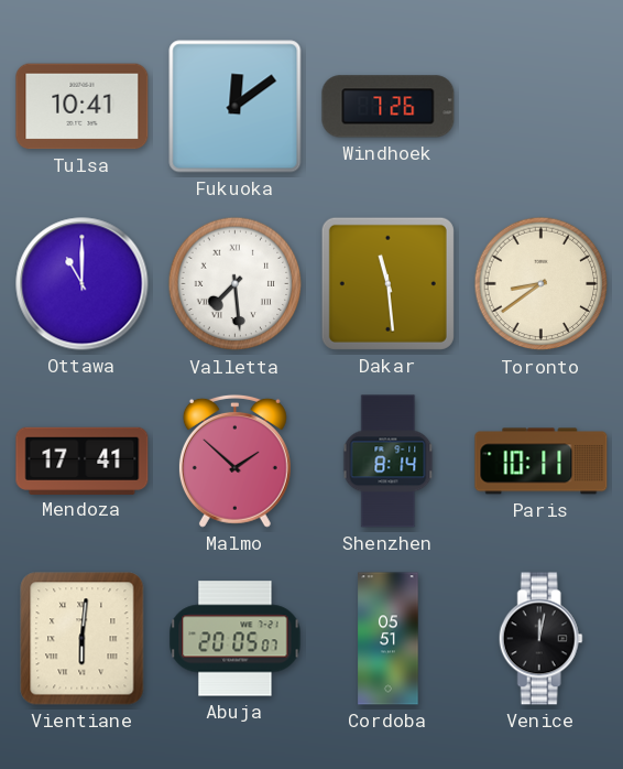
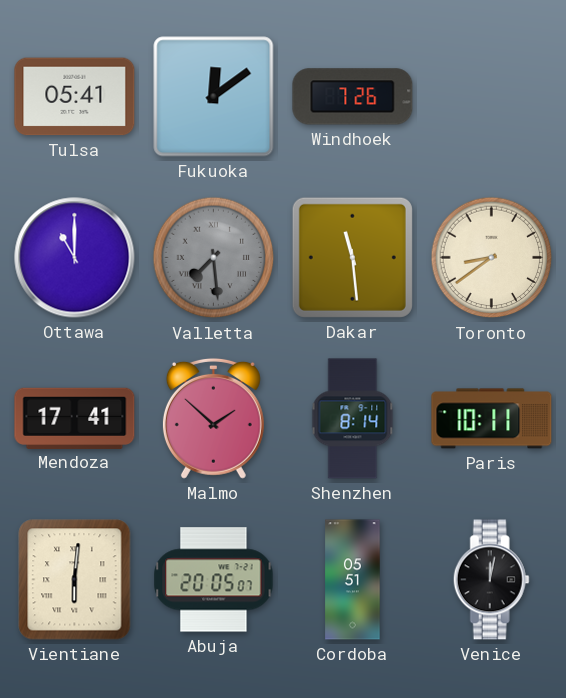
Tulsa: 10:41 -> 05:41
Valletta dial: white -> grey
